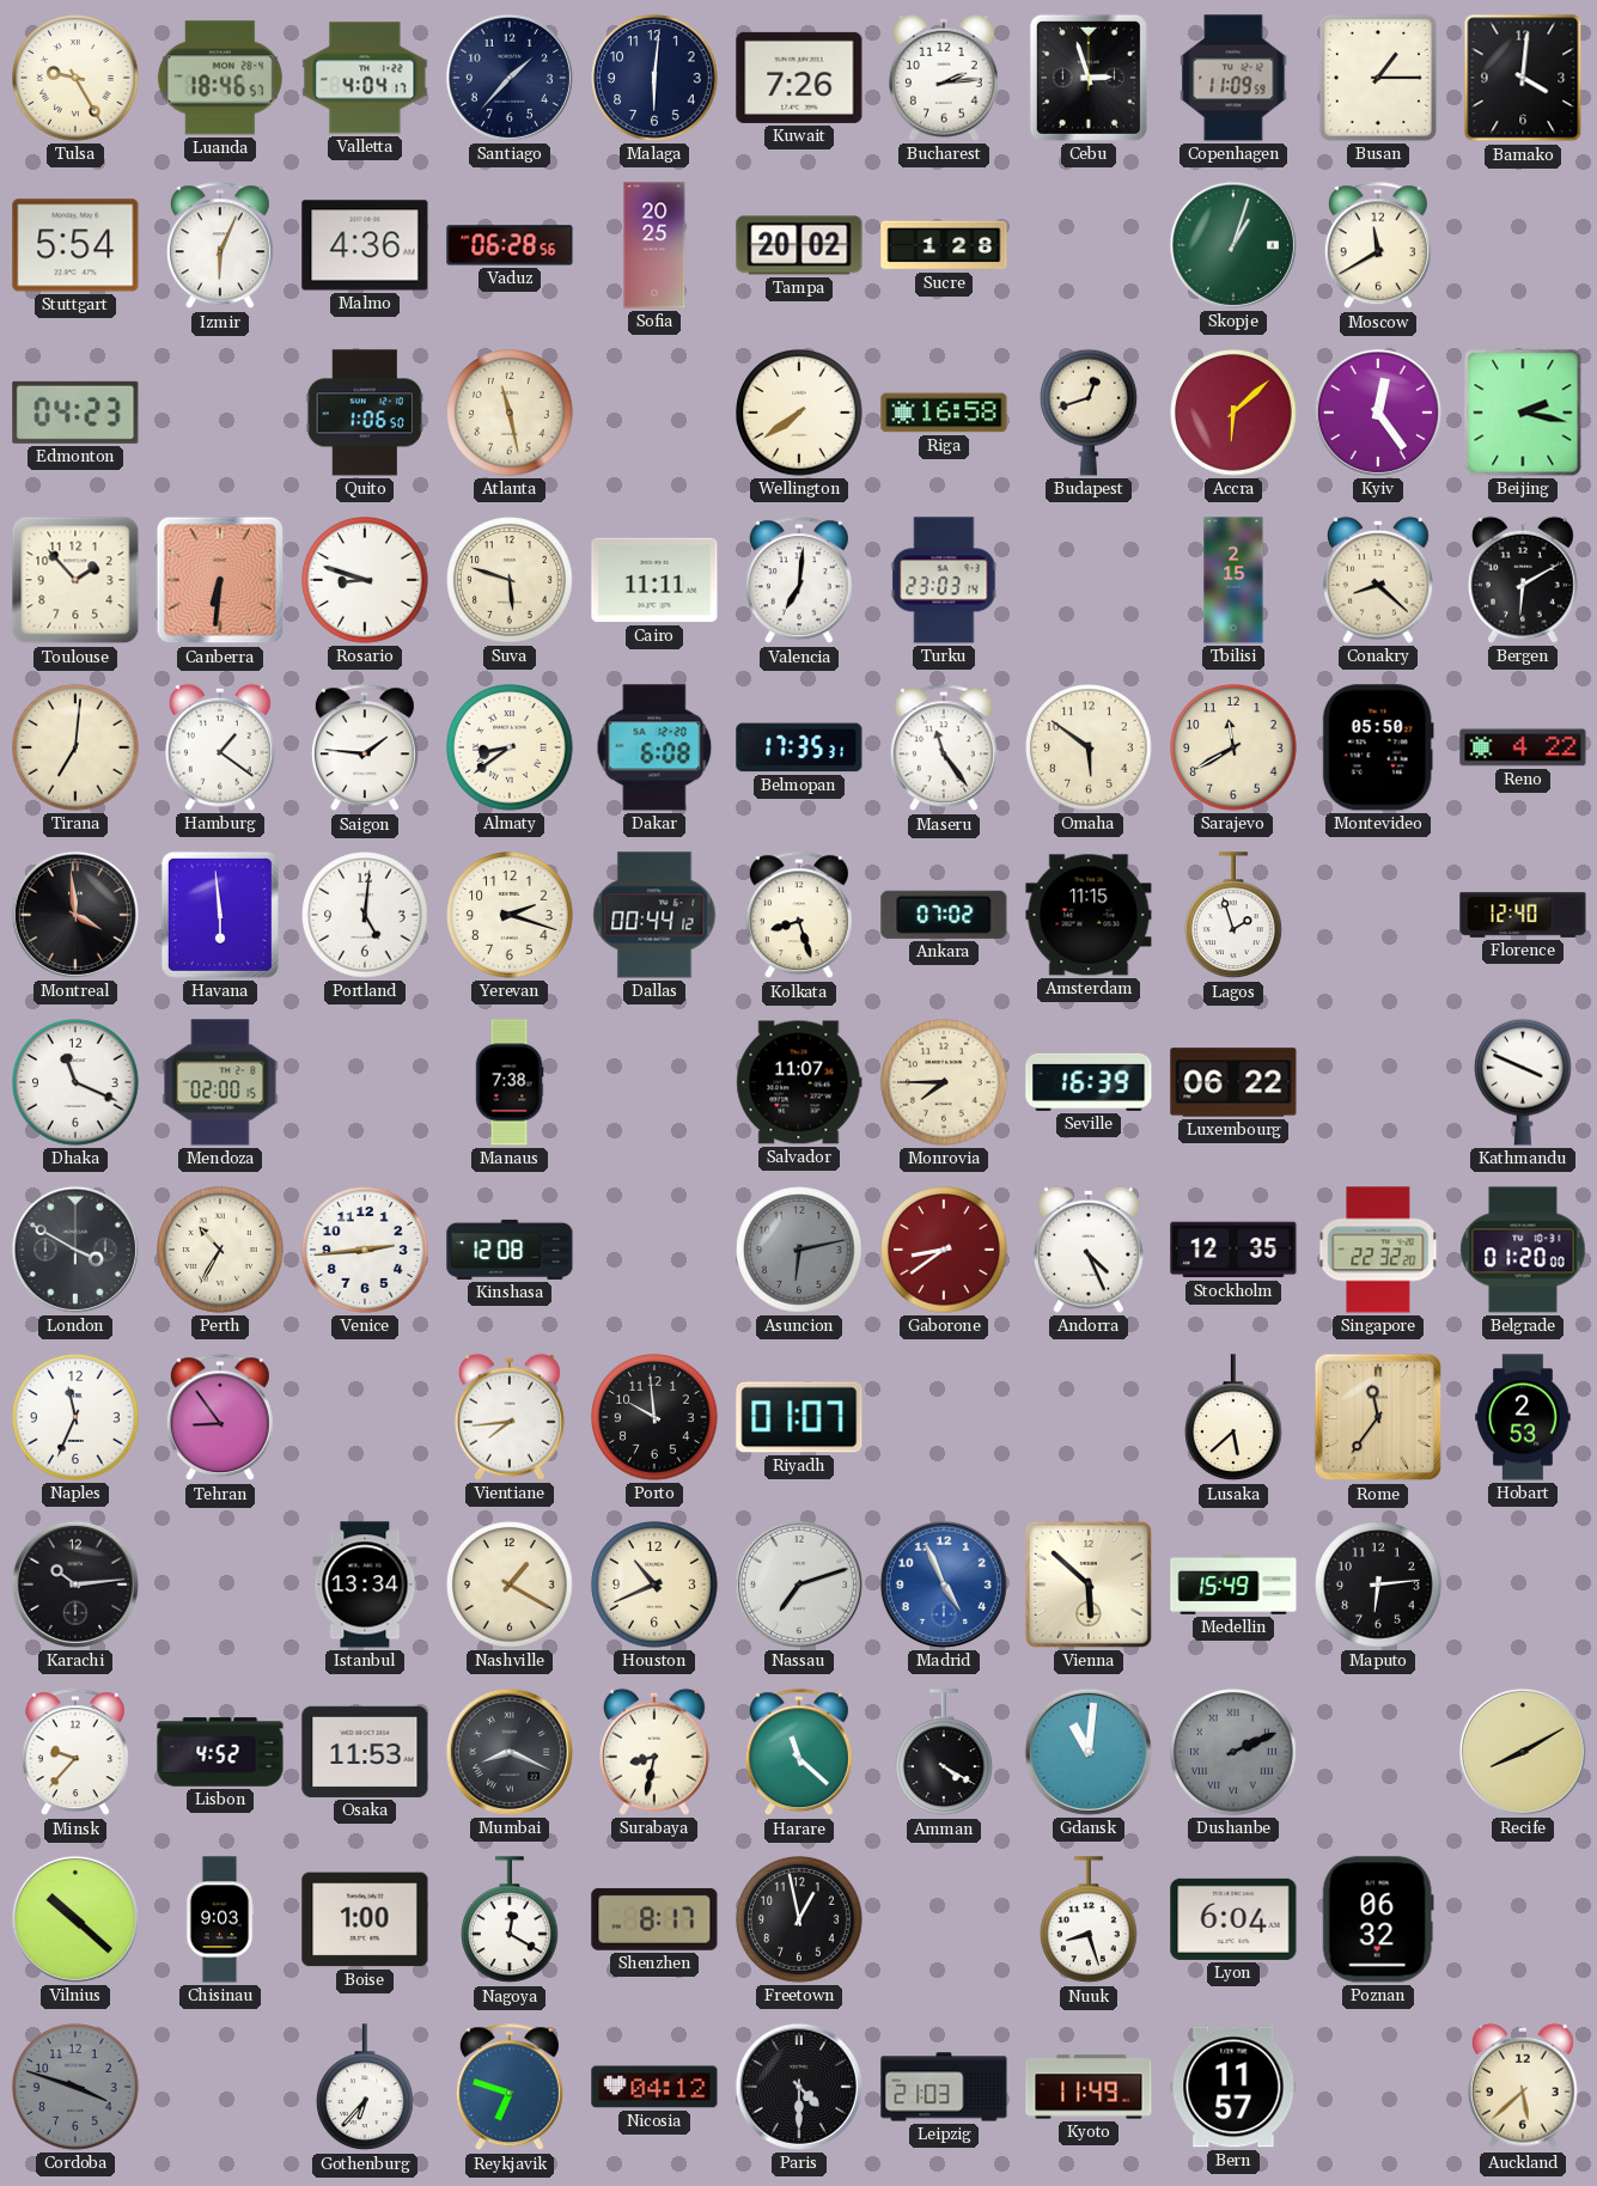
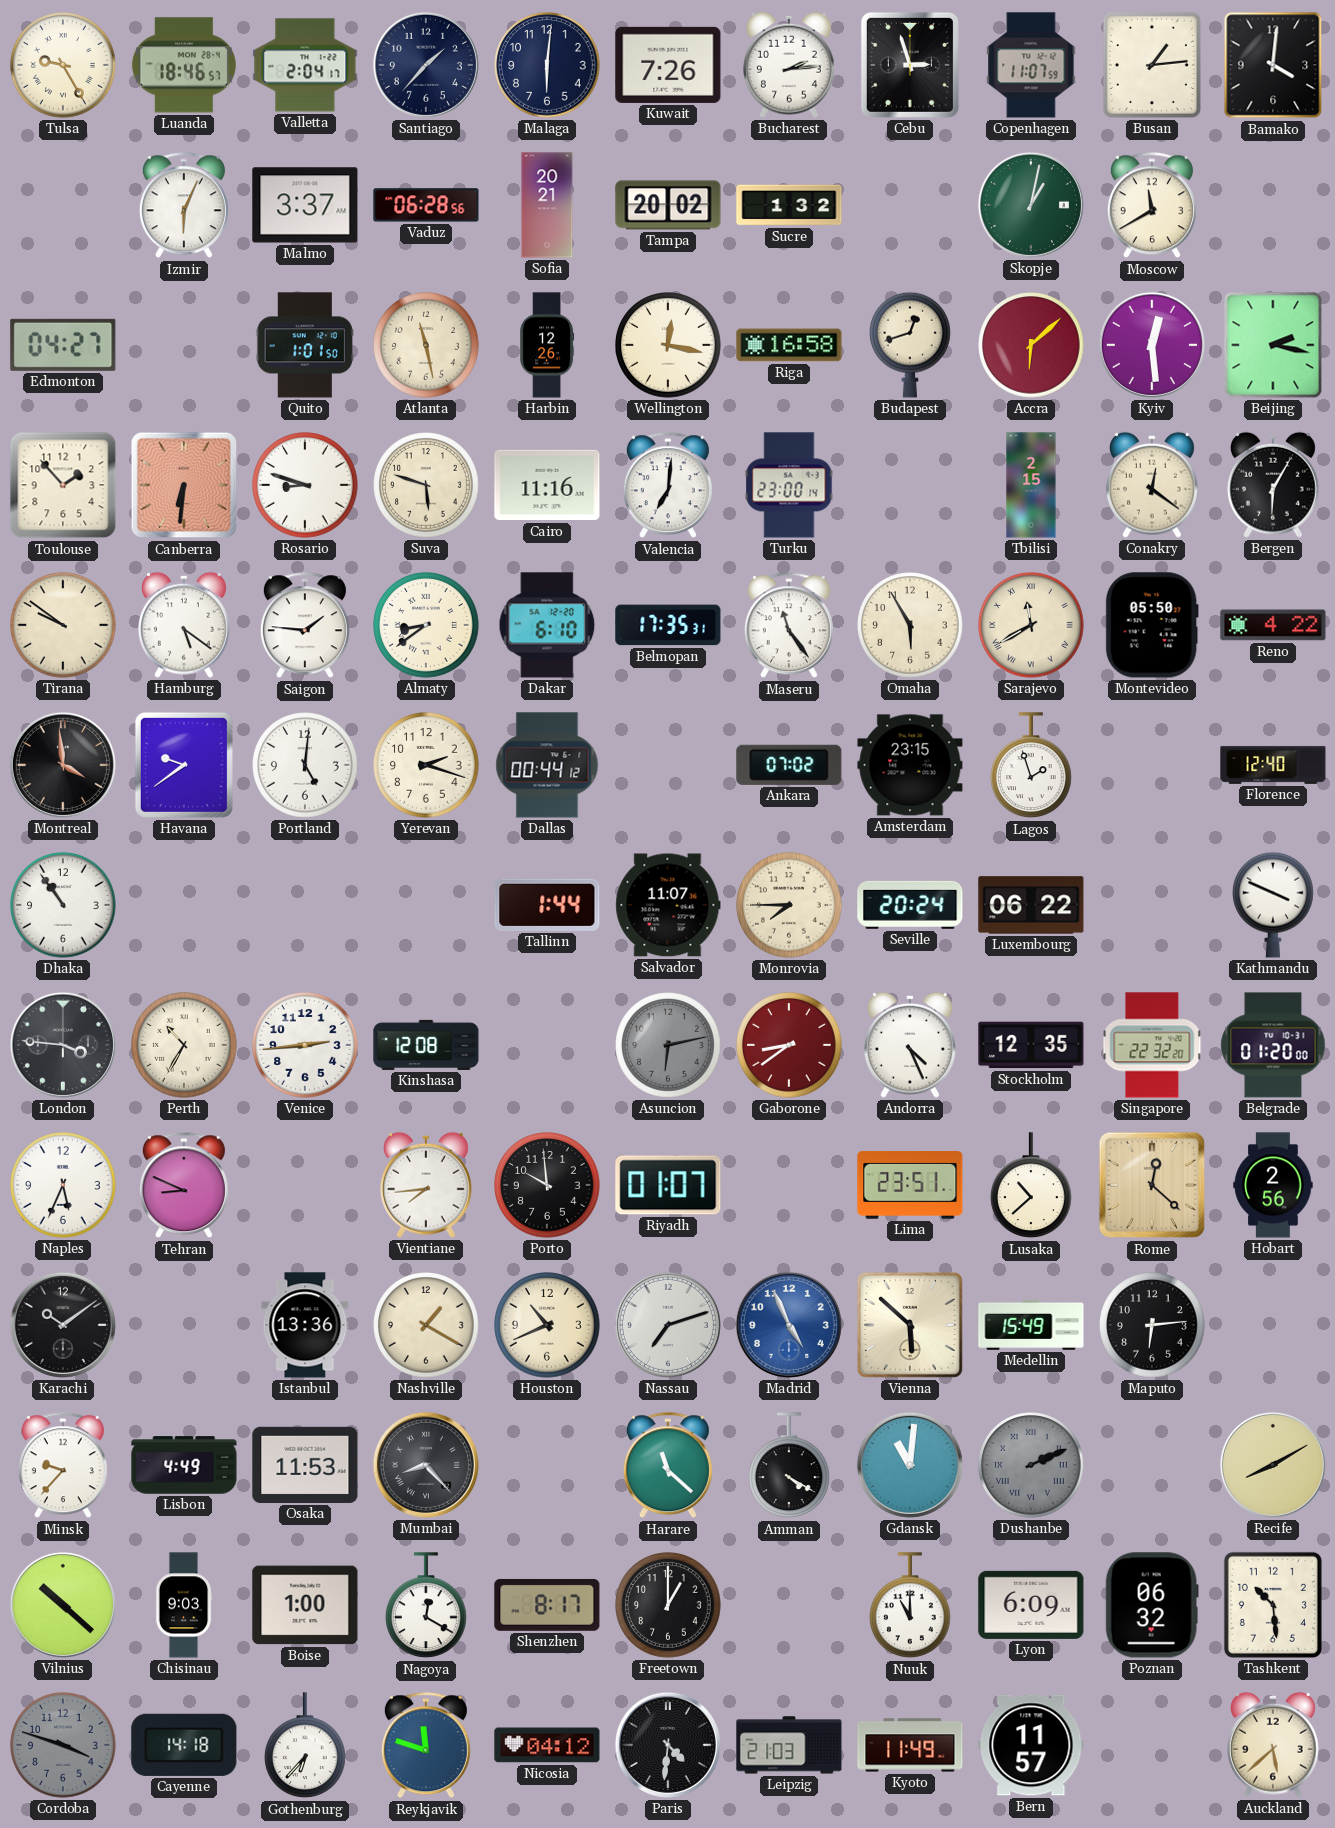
Valletta: 4:04 -> 2:04
Copenhagen: 11:09 -> 11:07
Busan: 1:15 -> 1:14
Stuttgart: 5:54 -> none
Malmo: 4:36 -> 3:37
Sofia: 20:25 -> 20:21
Sucre: 1:28 -> 1:32
Skopje: 1:03 -> 1:02
Edmonton: 04:23 -> 04:27
Quito: 1:06 -> 1:01
Harbin: none -> 12:26
Wellington: 7:39 -> 12:17
Kyiv: 12:24 -> 12:29
Cairo: 11:11 -> 11:16
Turku: 23:03 -> 23:00
Conakry: 8:22 -> 12:21
Bergen: 6:10 -> 6:05
Tirana: 7:01 -> 9:51
Hamburg: 1:21 -> 5:21
Dakar: 6:08 -> 6:10
Omaha: 5:51 -> 5:55
Sarajevo numerals: Arabic -> Roman
Havana: 5:59 -> 9:39
Kolkata: 8:27 -> none
Amsterdam: 11:15 -> 23:15
Dhaka: 11:19 -> 10:54
Mendoza: 02:00 -> none
Manaus: 7:38 -> none
Tallinn: none -> 1:44
Seville: 16:39 -> 20:24
London: 3:50 -> 3:46
Naples: 11:34 -> 5:34
Tehran: 8:54 -> 8:49
Lima: none -> 23:51
Lusaka: 5:38 -> 10:38
Rome: 11:36 -> 12:22
Hobart: 2:53 -> 2:56
Karachi: 10:14 -> 10:09
Istanbul: 13:34 -> 13:36
Lisbon: 4:52 -> 4:49
Mumbai: 8:19 -> 8:23
Surabaya: 8:32 -> none
Freetown: 12:58 -> 1:00
Nuuk: 8:27 -> 11:00
Lyon: 6:04 -> 6:09
Tashkent: none -> 10:29
Cayenne: none -> 14:18
Reykjavik: 6:48 -> 11:48
Paris: 4:30 -> 4:31
